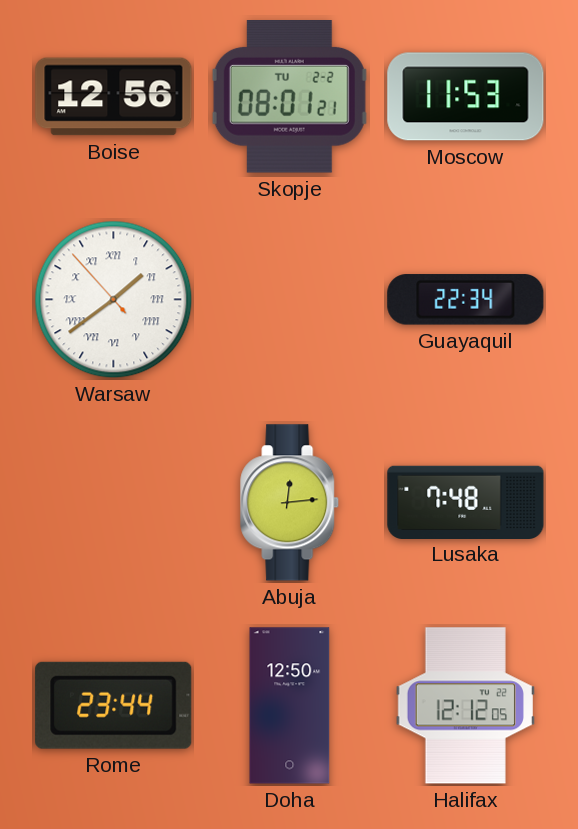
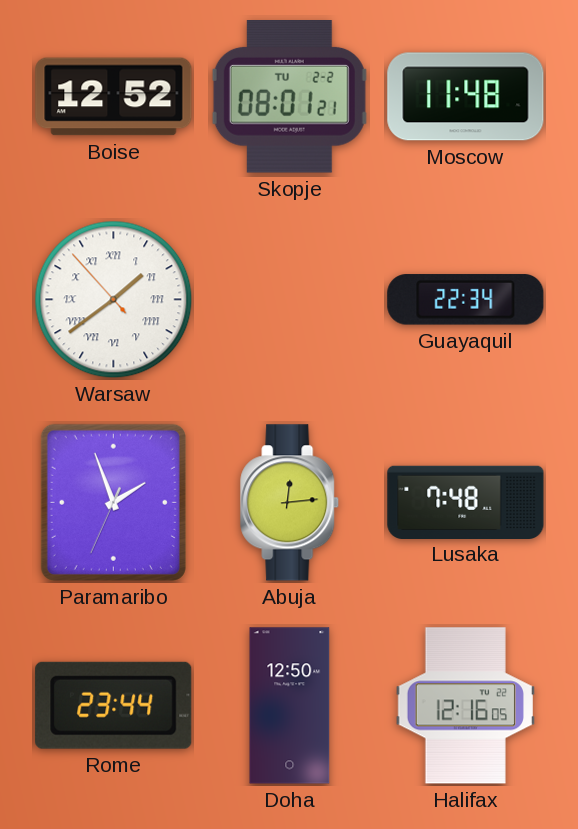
Boise: 12:56 -> 12:52
Moscow: 11:53 -> 11:48
Paramaribo: none -> 1:56
Halifax: 12:12 -> 12:16
